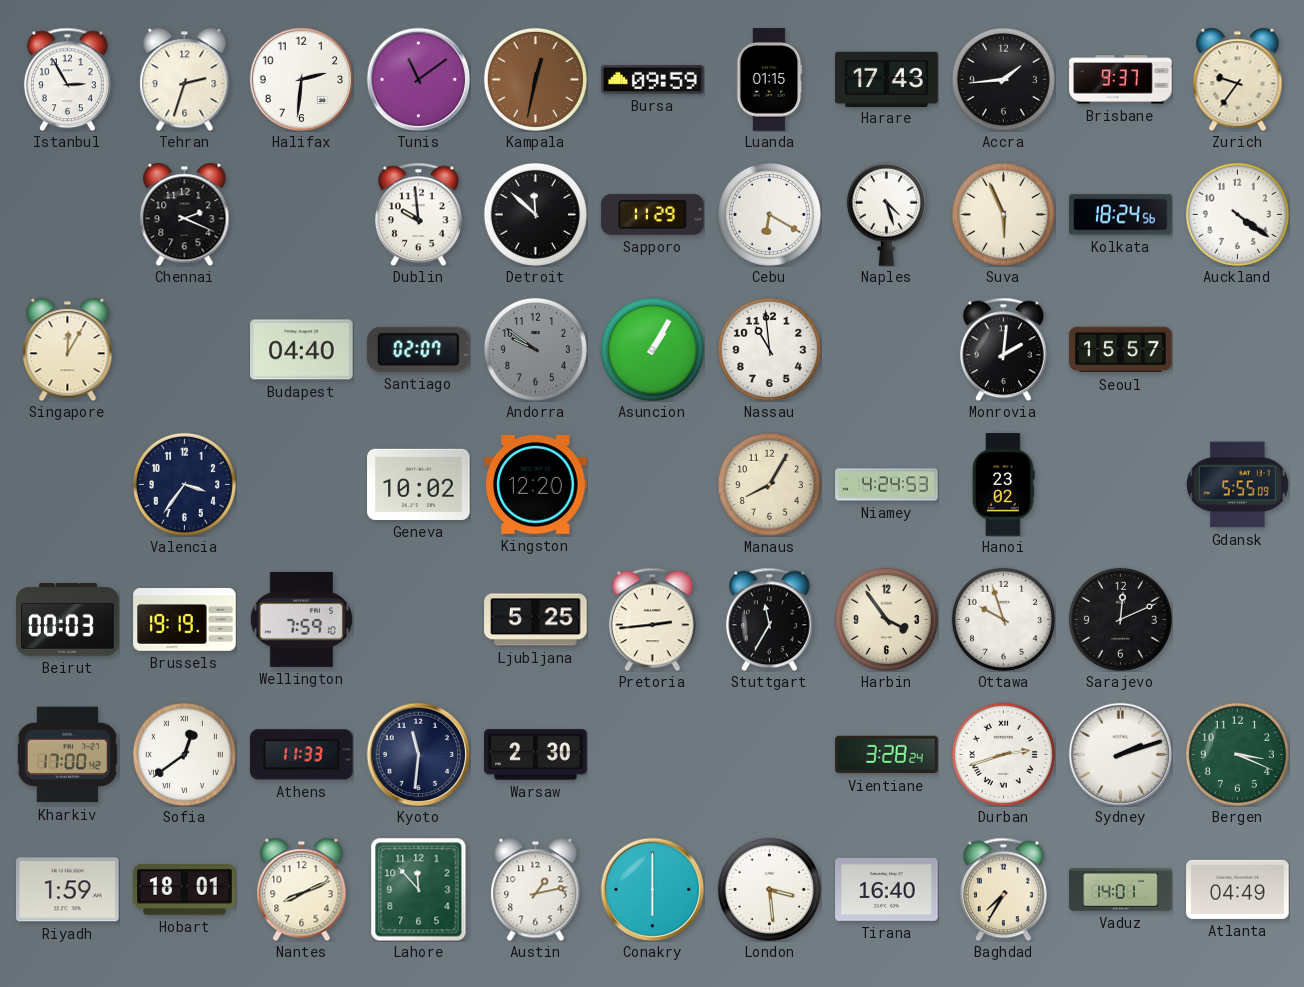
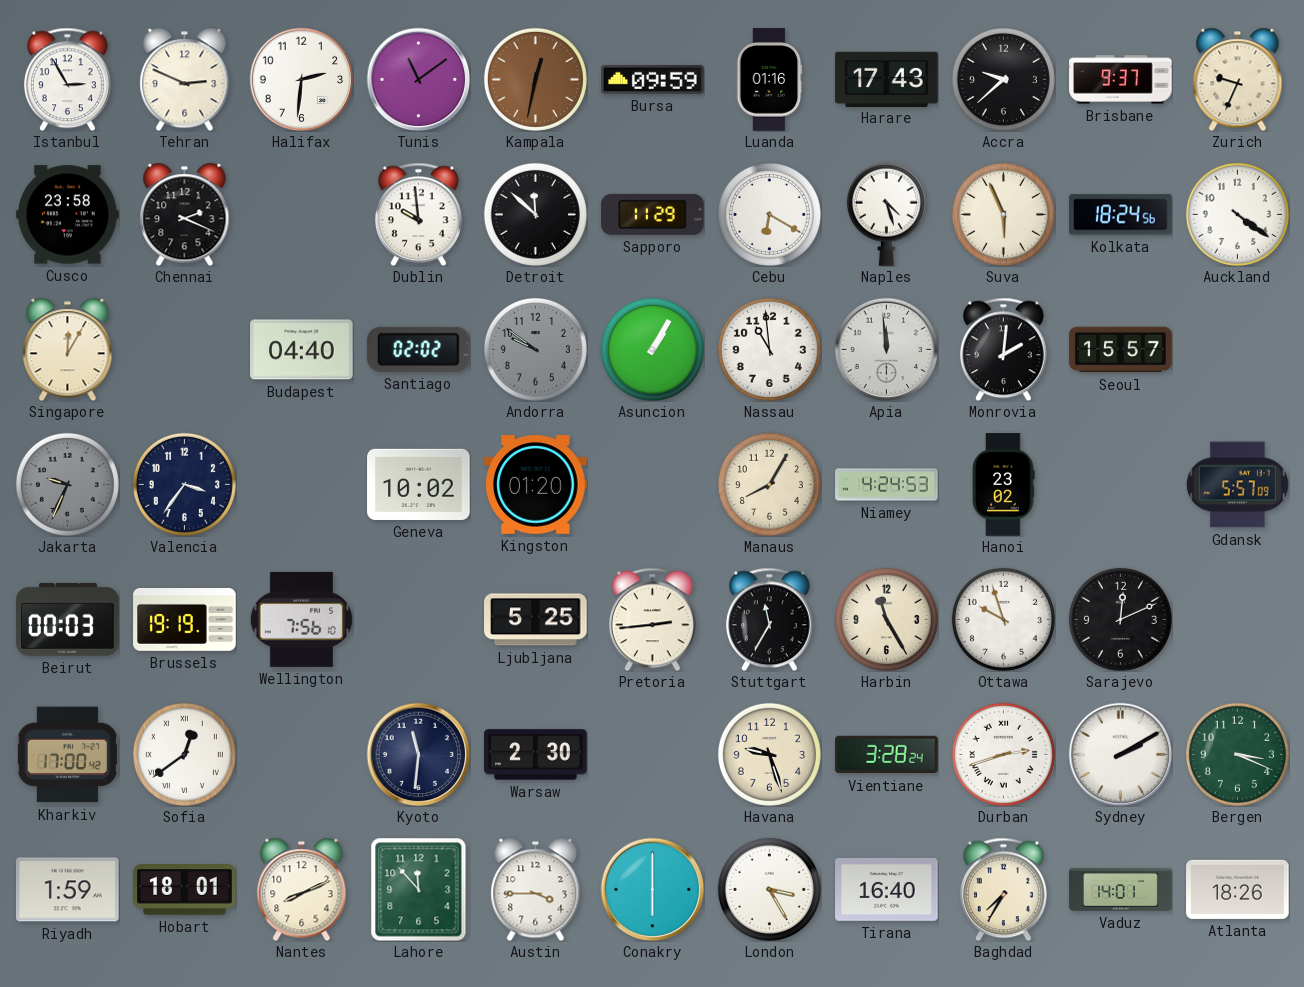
Tehran: 2:33 -> 2:49
Luanda: 01:15 -> 01:16
Accra: 1:44 -> 9:38
Zurich: 9:36 -> 9:34
Cusco: none -> 23:58
Santiago: 02:07 -> 02:02
Apia: none -> 11:59
Jakarta: none -> 9:34
Kingston: 12:20 -> 01:20
Gdansk: 5:55 -> 5:57
Wellington: 7:59 -> 7:56
Harbin: 3:54 -> 11:25
Athens: 11:33 -> none
Havana: none -> 9:27
Sydney: 2:12 -> 2:10
Austin: 1:13 -> 3:45
London: 3:29 -> 3:25
Atlanta: 04:49 -> 18:26
